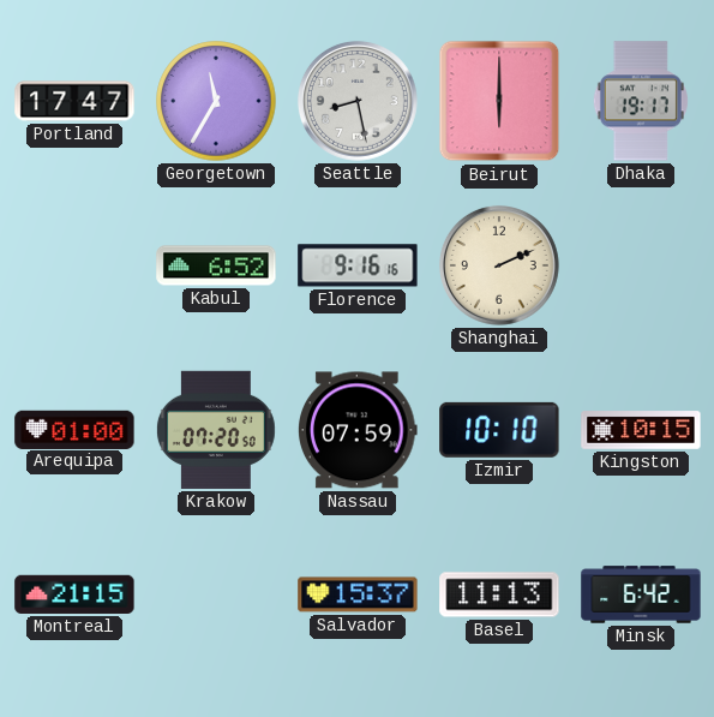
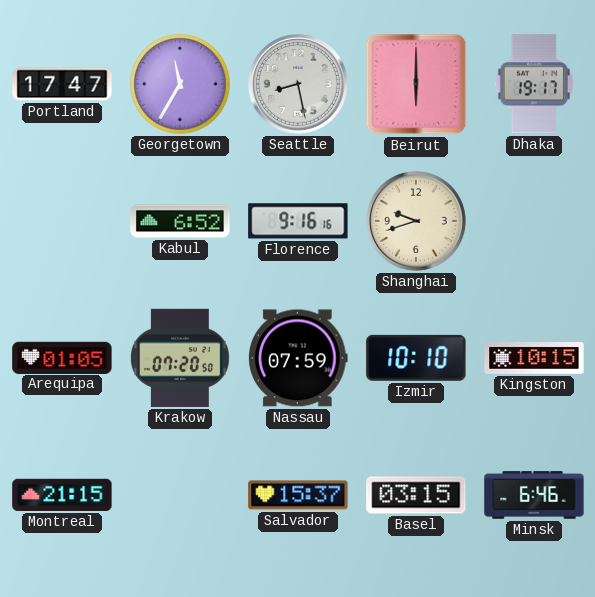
Shanghai: 2:11 -> 9:42
Arequipa: 01:00 -> 01:05
Basel: 11:13 -> 03:15
Minsk: 6:42 -> 6:46
